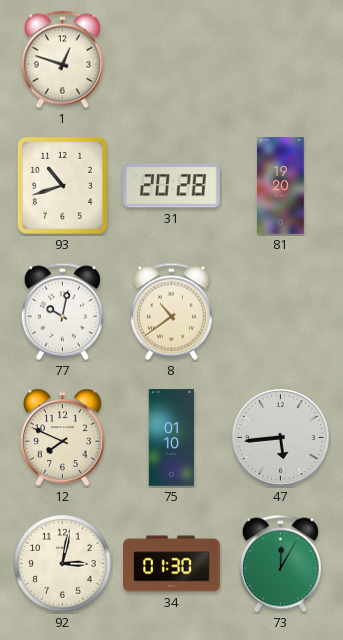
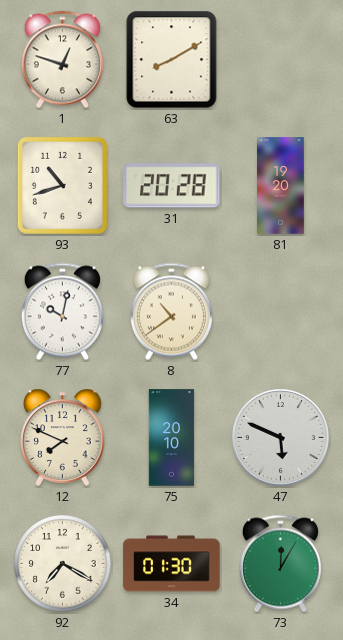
63: none -> 8:10
75: 01:10 -> 20:10
47: 5:44 -> 5:49
92: 3:02 -> 7:20
